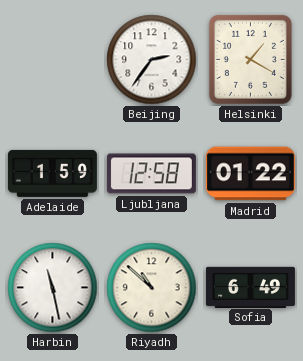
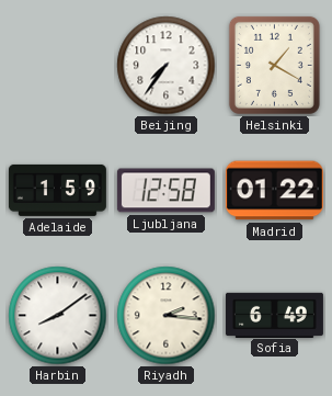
Beijing: 2:36 -> 7:36
Harbin: 11:28 -> 8:09
Riyadh: 10:52 -> 2:16
